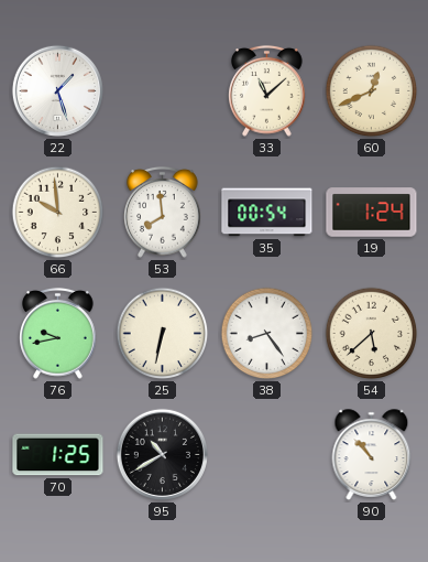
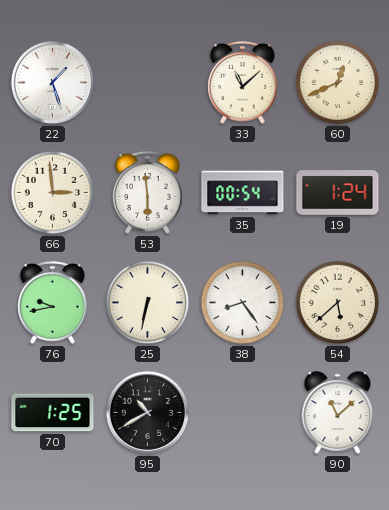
66: 9:59 -> 2:59
53: 7:59 -> 5:59
90: 10:53 -> 11:08
